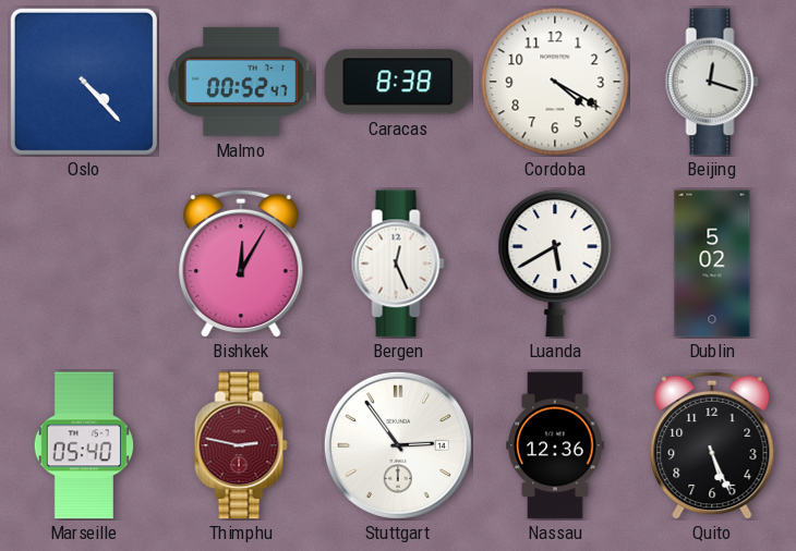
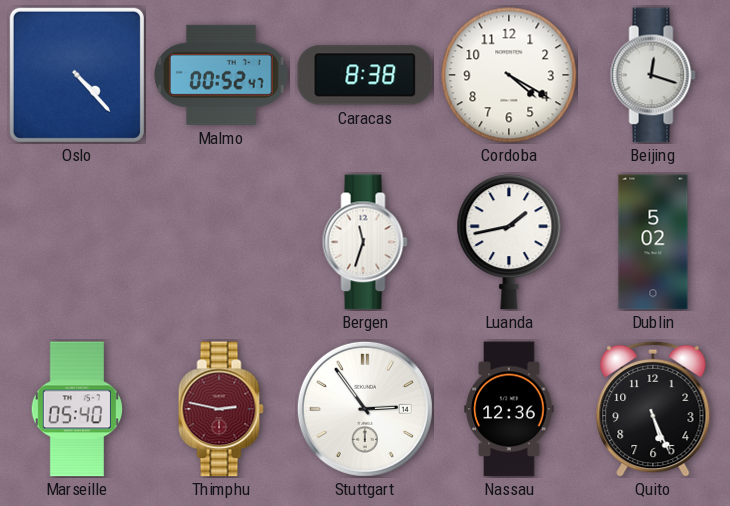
Bishkek: 12:05 -> none
Bergen: 12:26 -> 11:33
Luanda: 5:40 -> 1:43
